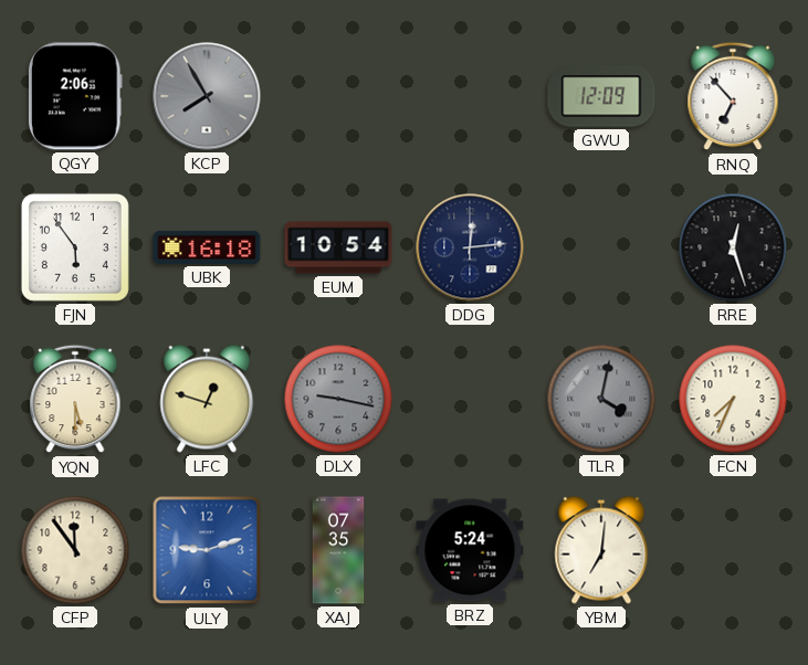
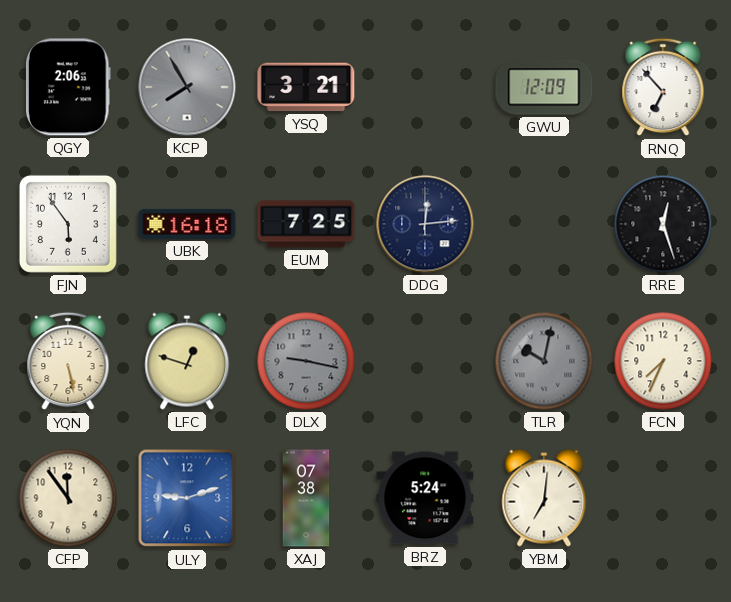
YSQ: none -> 3:21
EUM: 10:54 -> 7:25
YQN: 5:30 -> 5:28
TLR: 4:02 -> 10:02
XAJ: 07:35 -> 07:38
